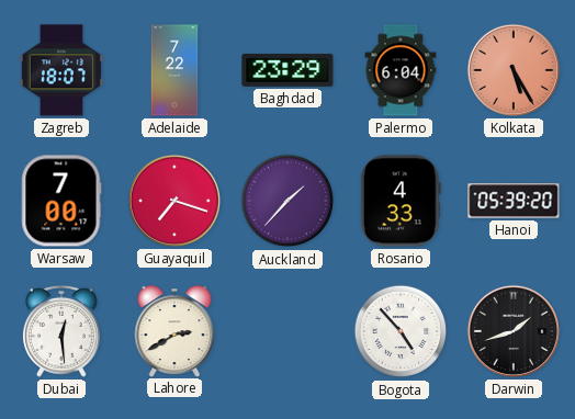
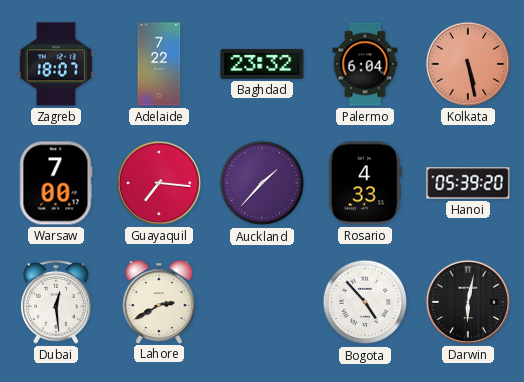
Baghdad: 23:29 -> 23:32
Kolkata: 5:25 -> 5:28
Guayaquil: 7:18 -> 7:16
Darwin: 1:42 -> 6:02
